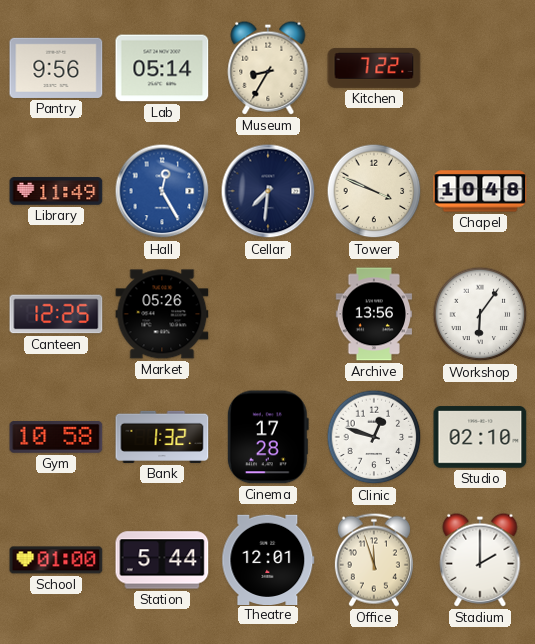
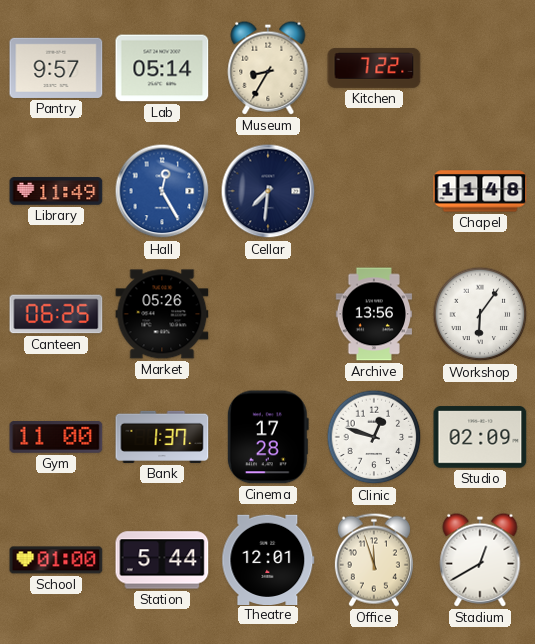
Pantry: 9:56 -> 9:57
Tower: 3:49 -> none
Chapel: 10:48 -> 11:48
Canteen: 12:25 -> 06:25
Gym: 10:58 -> 11:00
Bank: 1:32 -> 1:37
Studio: 02:10 -> 02:09
Stadium: 2:00 -> 12:40
